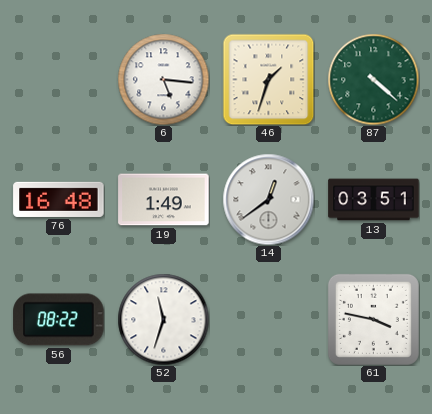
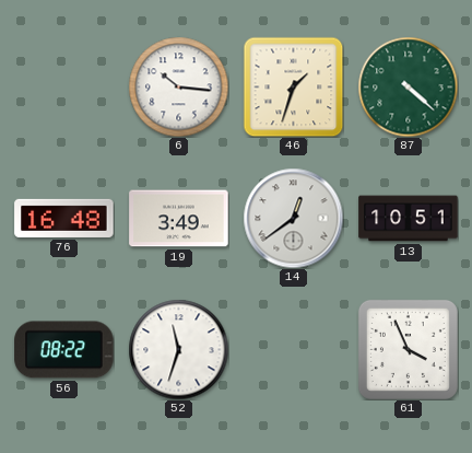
6: 5:16 -> 10:16
19: 1:49 -> 3:49
13: 03:51 -> 10:51
61: 3:47 -> 3:56
